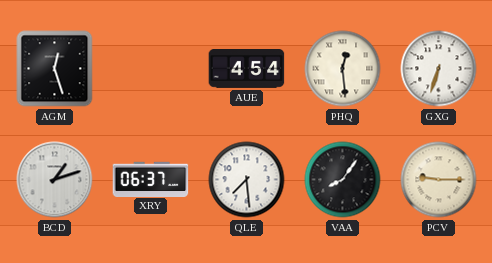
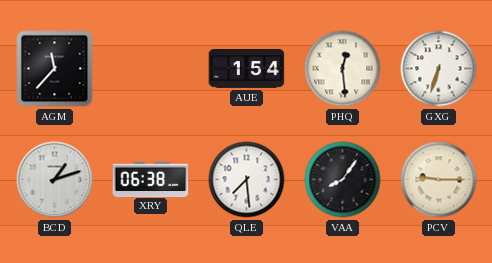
AGM: 12:27 -> 11:37
AUE: 4:54 -> 1:54
XRY: 06:37 -> 06:38
